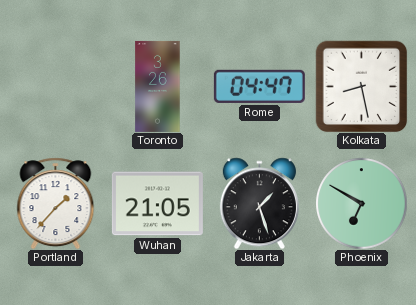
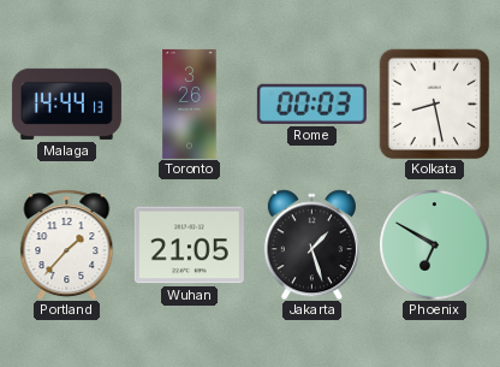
Malaga: none -> 14:44
Rome: 04:47 -> 00:03
